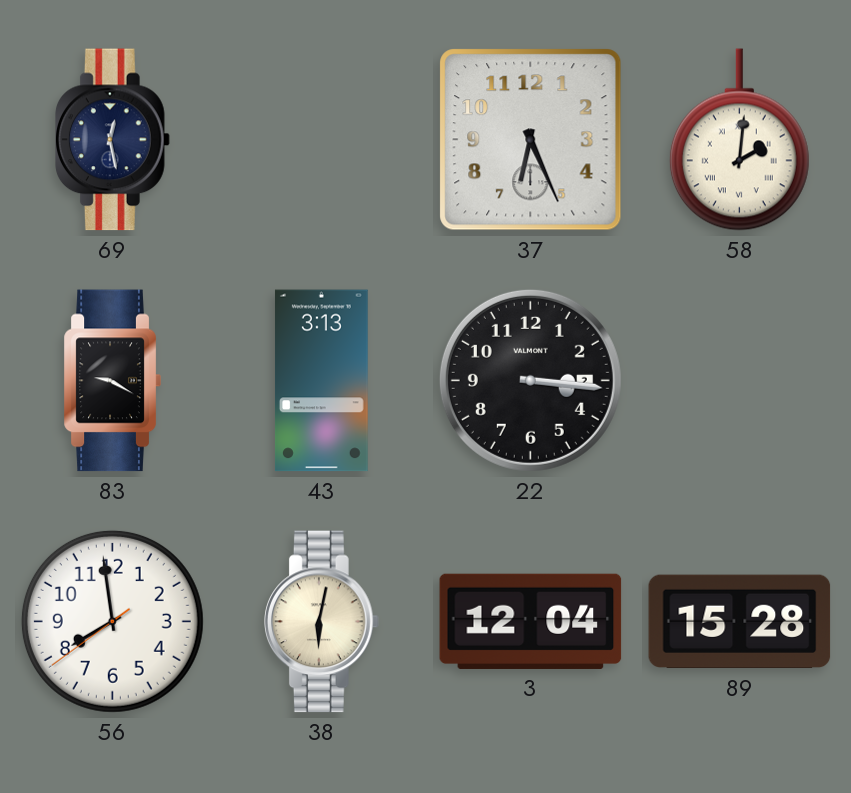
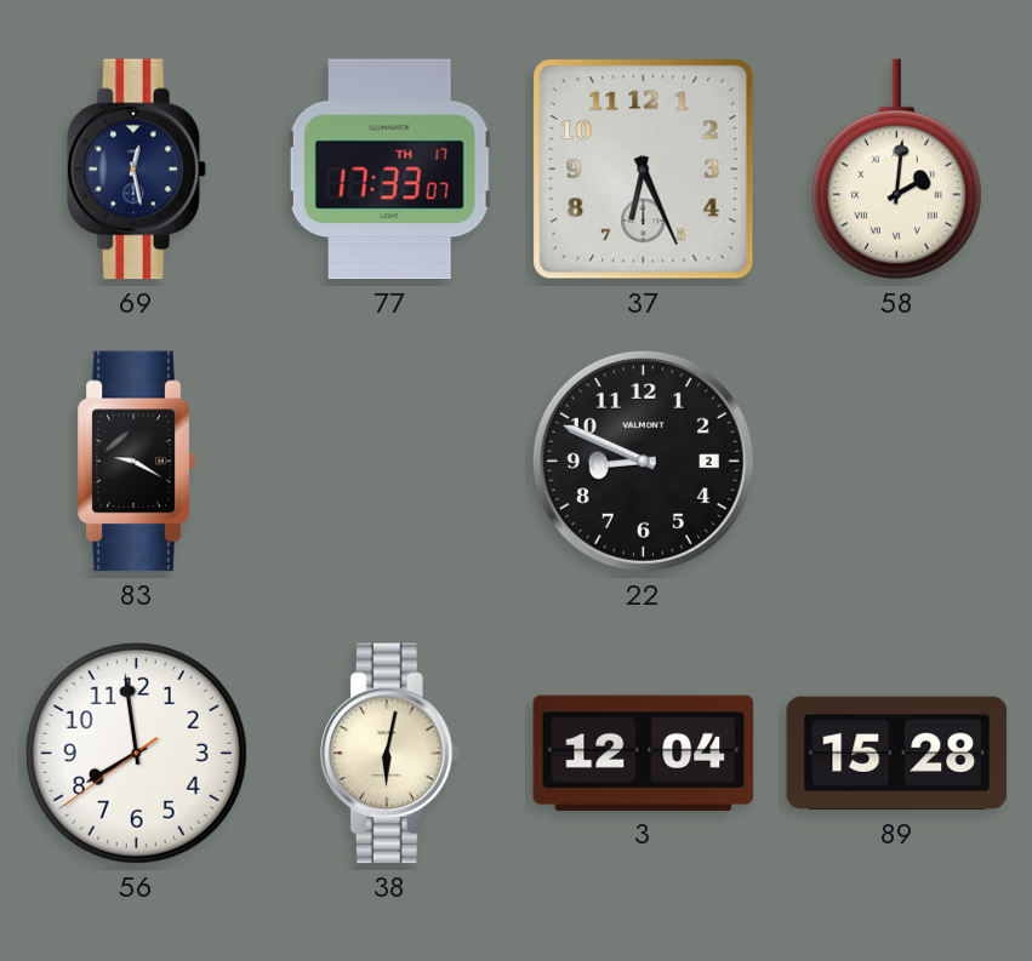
77: none -> 17:33
43: 3:13 -> none
22: 3:16 -> 8:49
